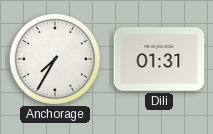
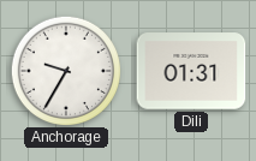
Anchorage: 7:35 -> 9:35
